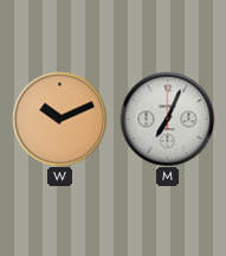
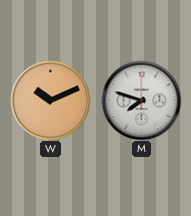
M: 7:04 -> 7:48
